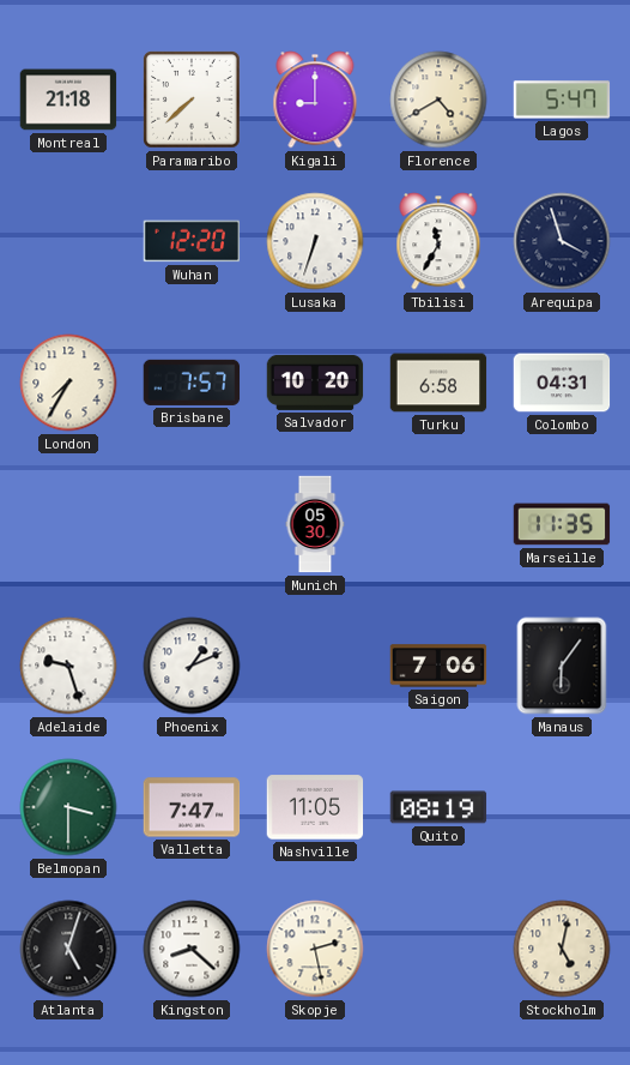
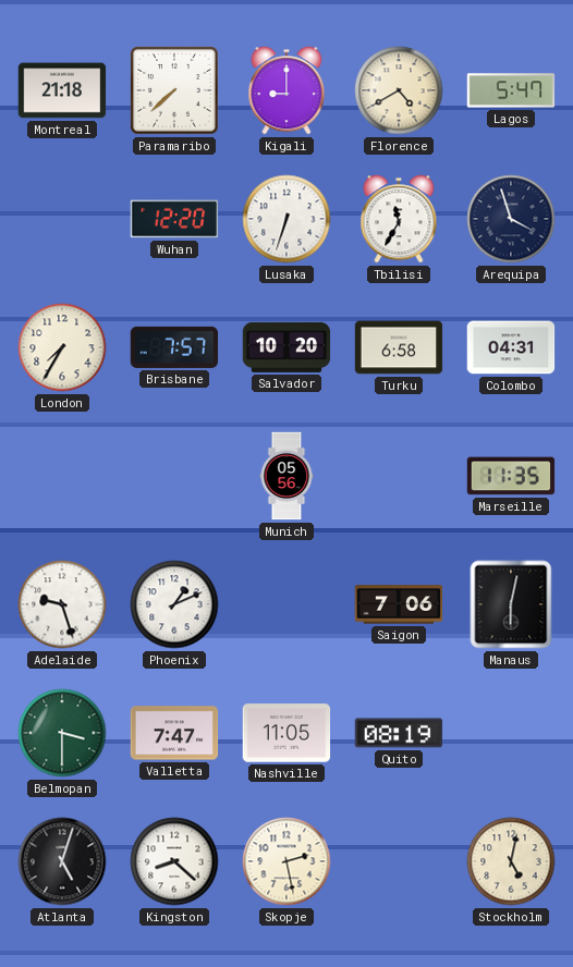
Munich: 05:30 -> 05:56
Manaus: 6:06 -> 6:02
